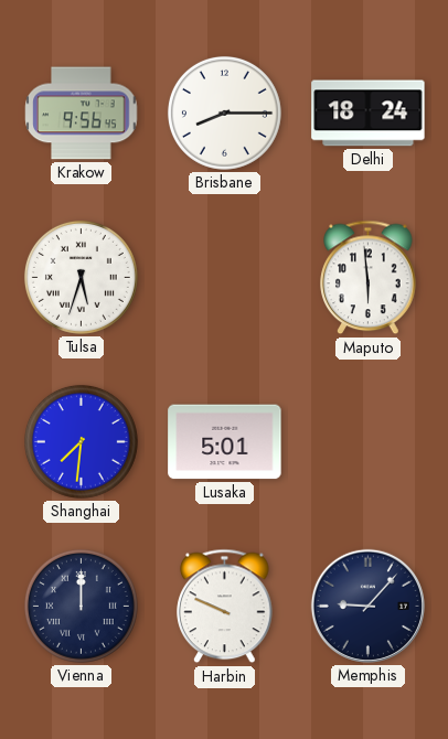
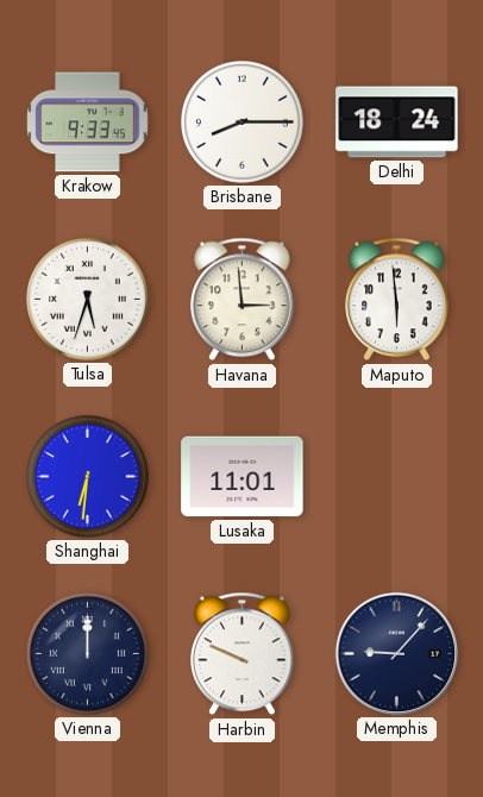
Krakow: 9:56 -> 9:33
Havana: none -> 2:59
Shanghai: 7:31 -> 6:31
Lusaka: 5:01 -> 11:01
